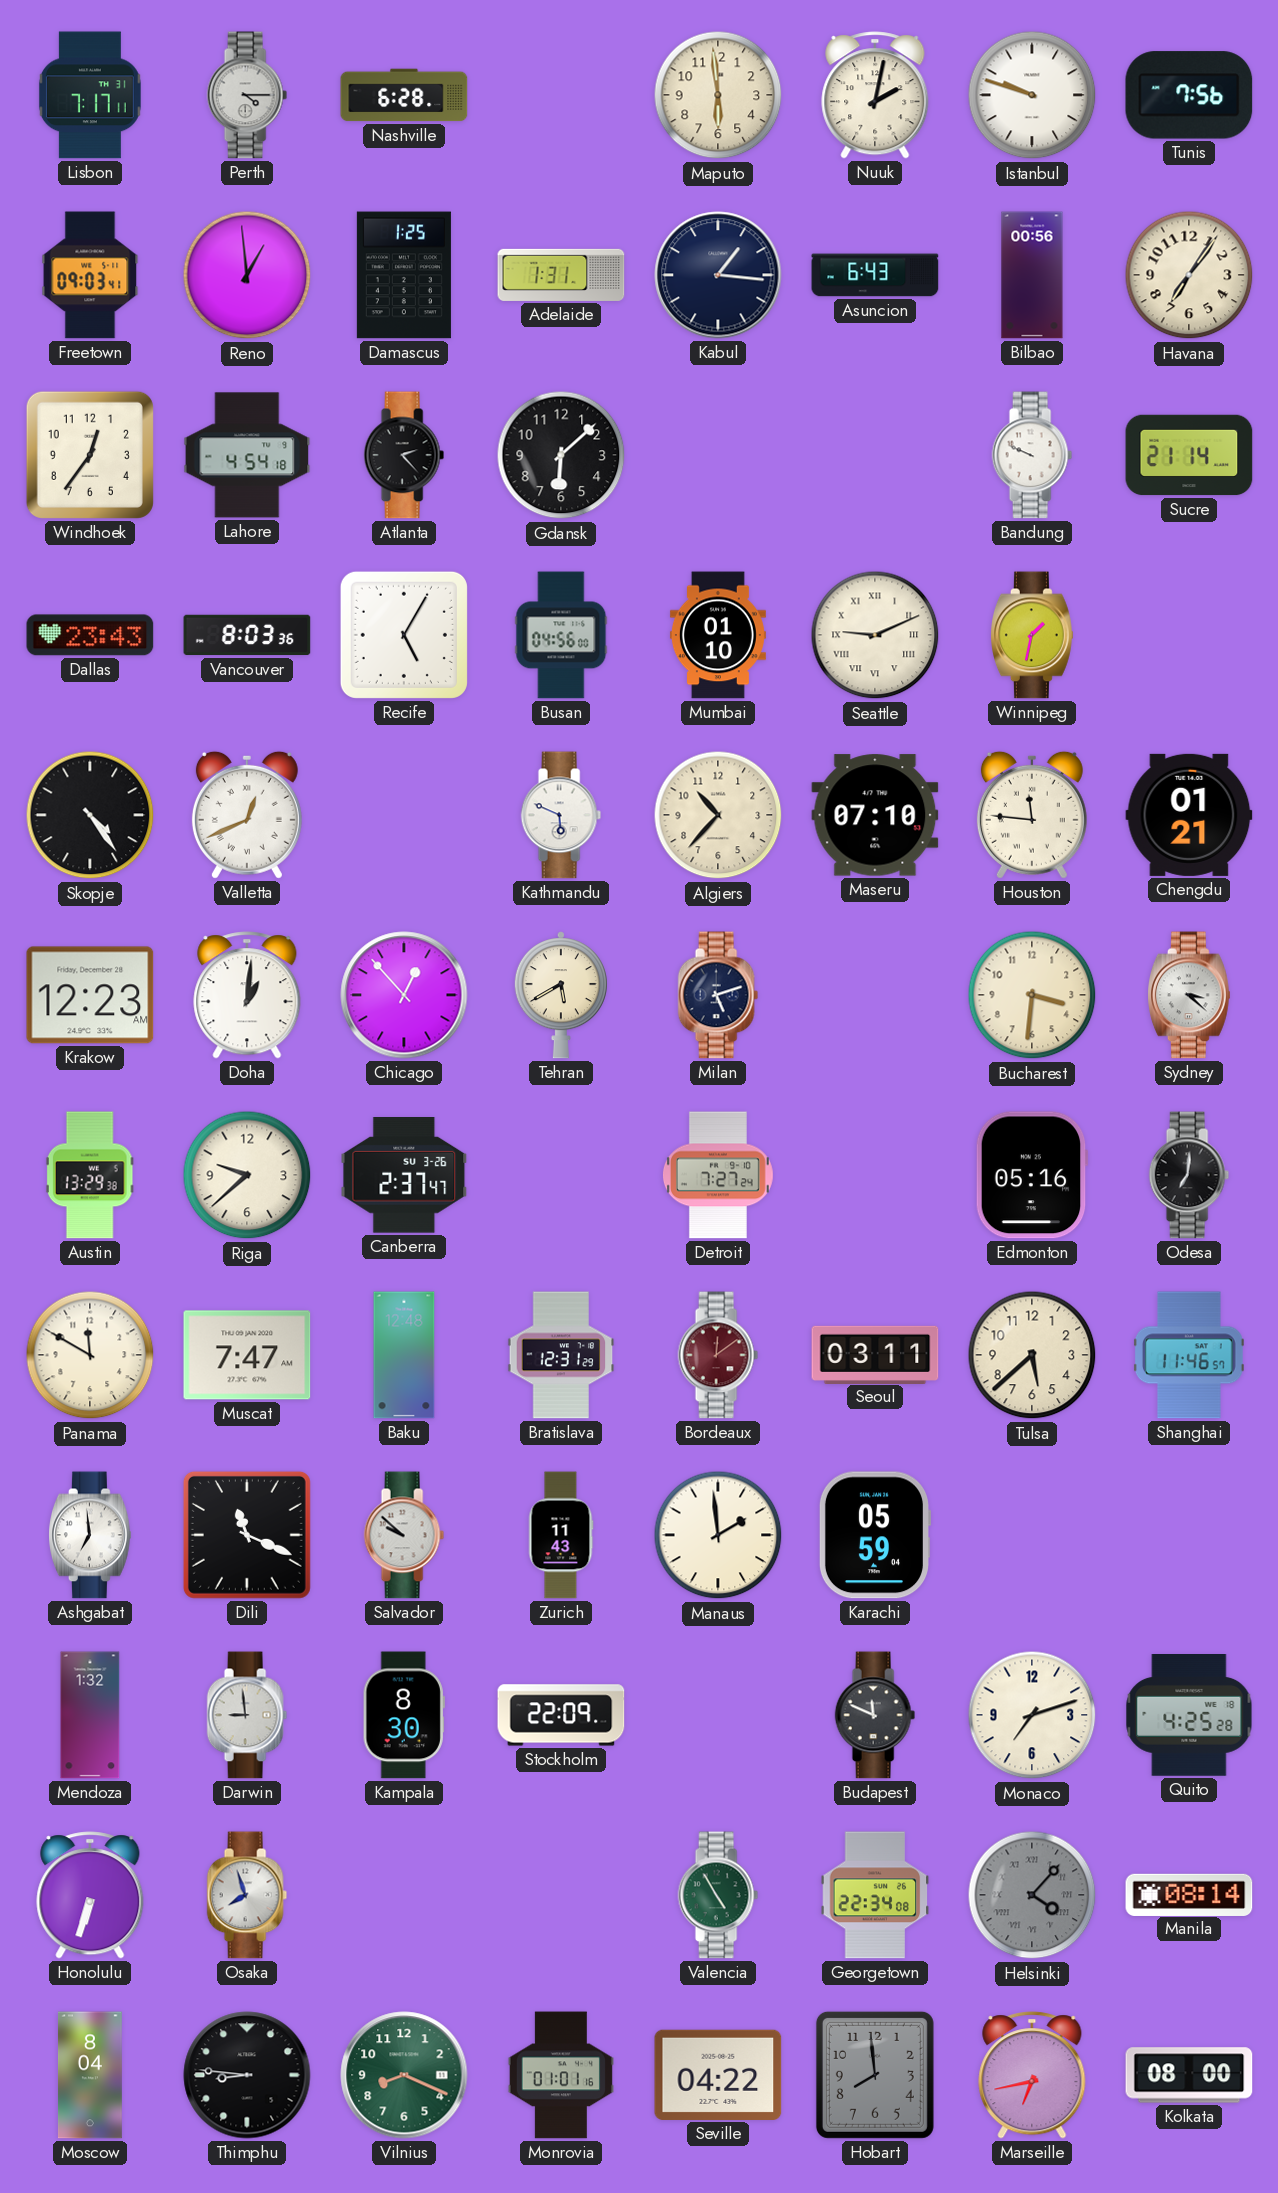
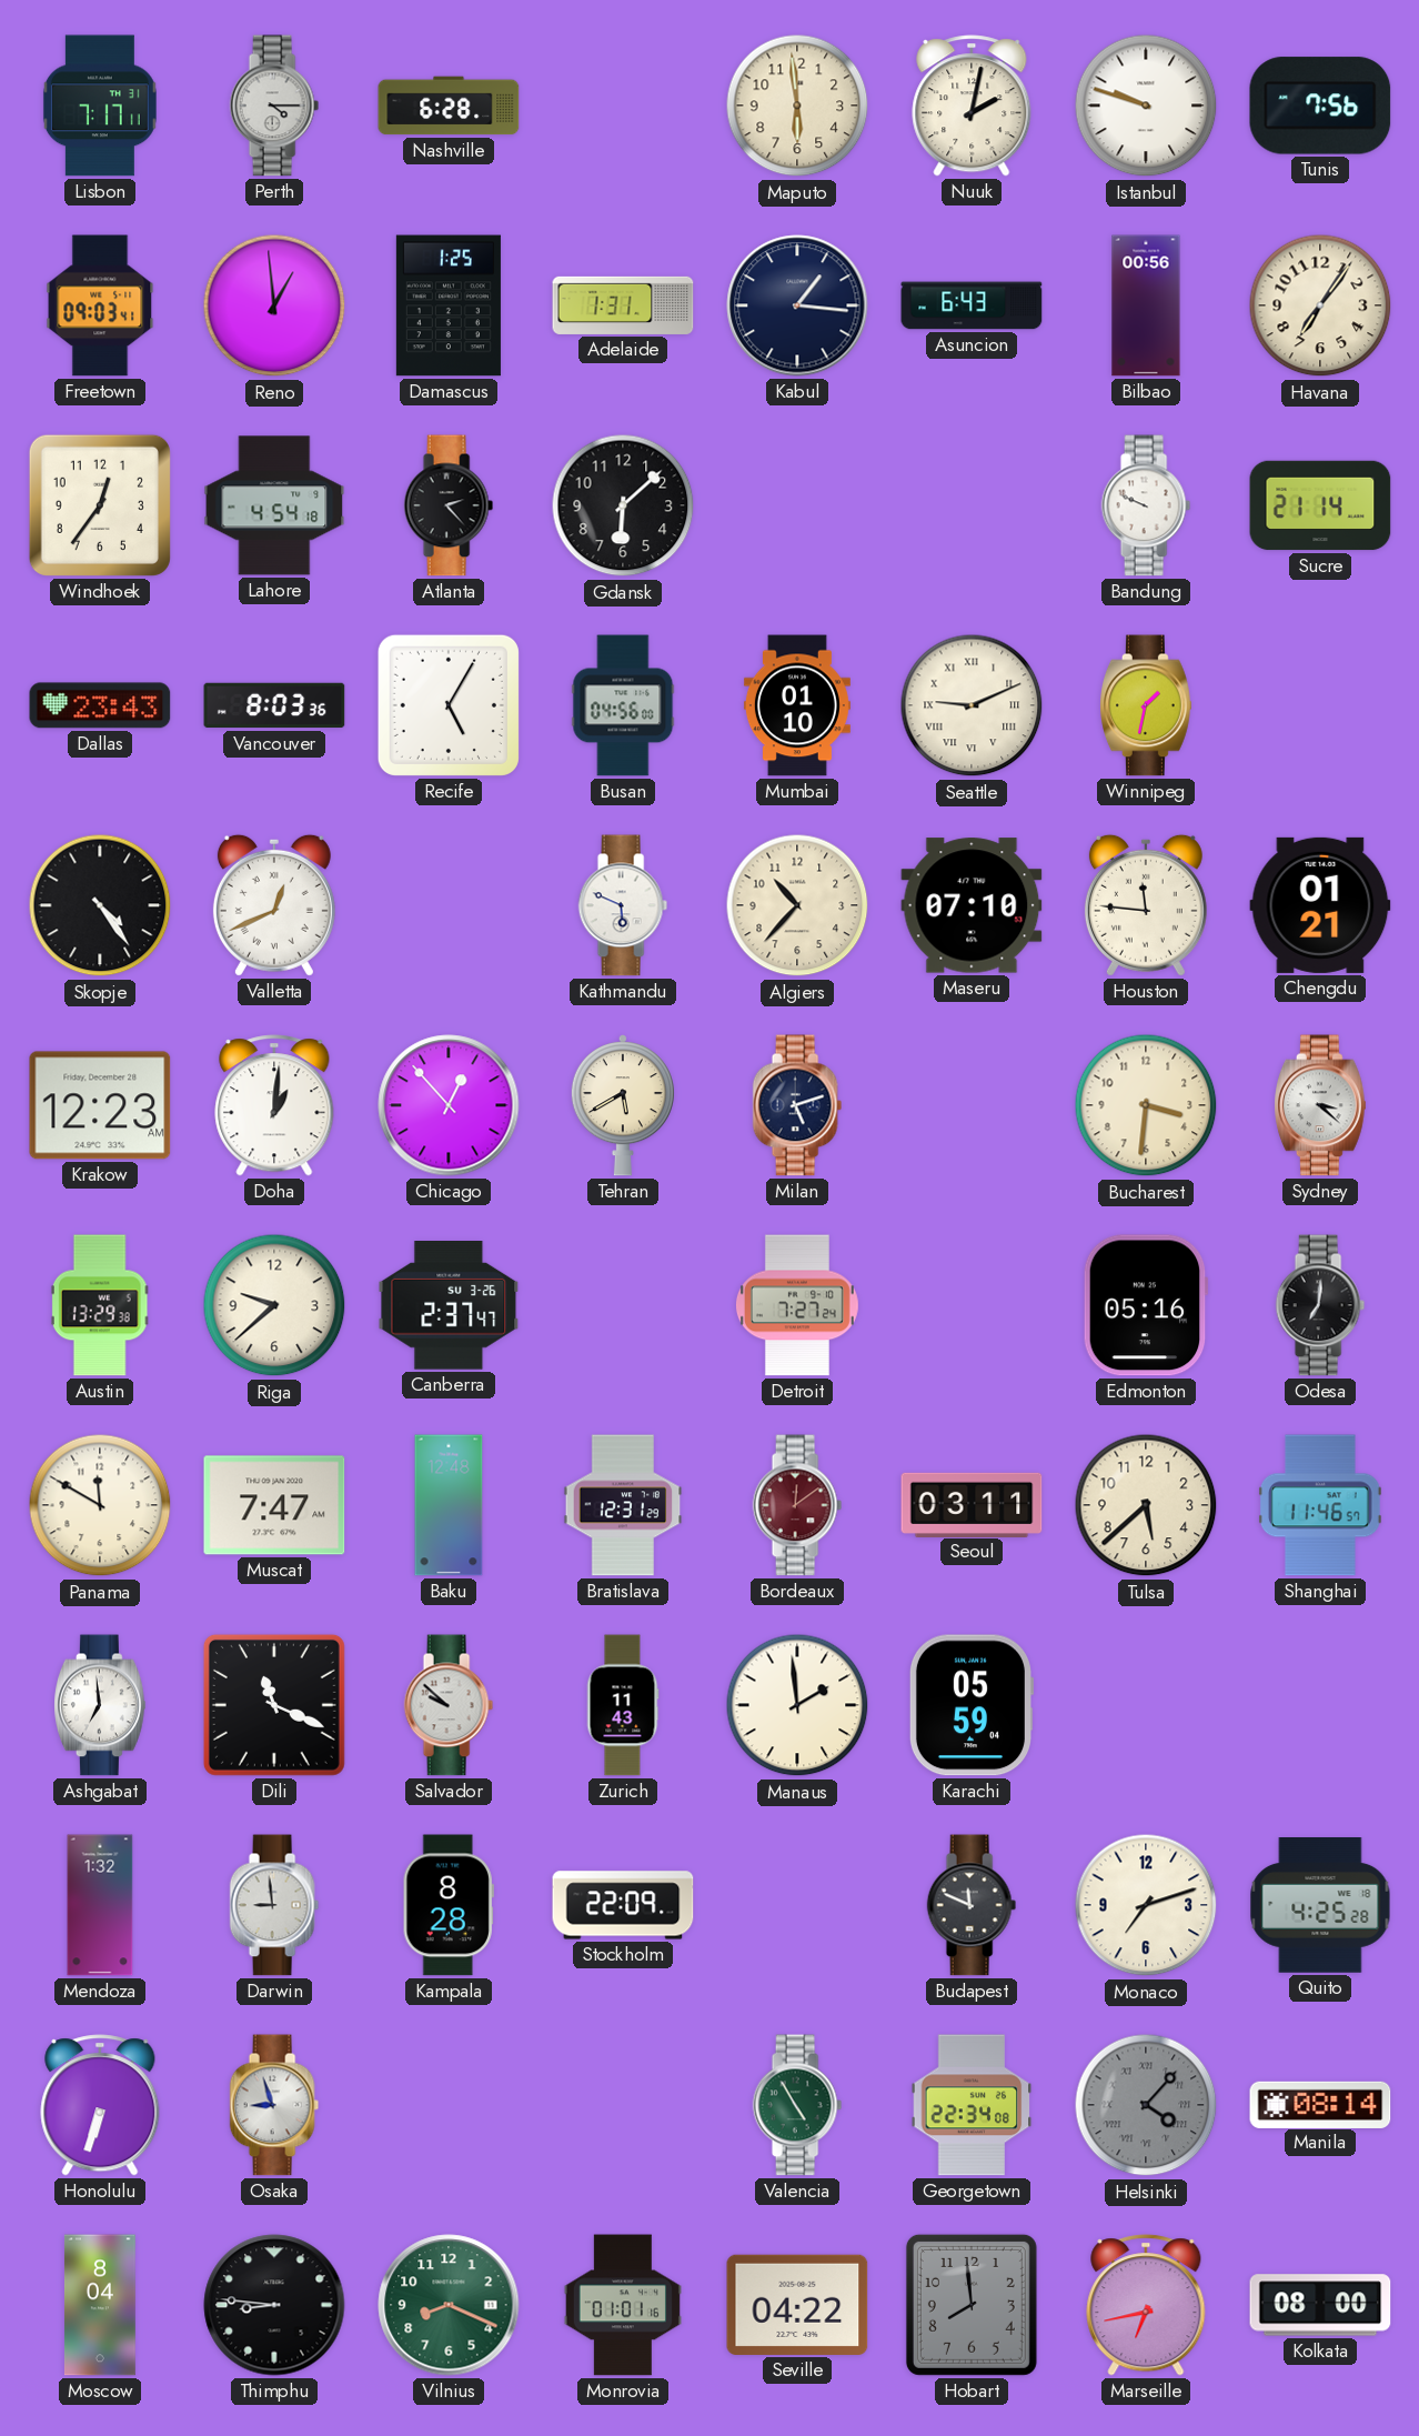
Kampala: 8:30 -> 8:28
Osaka: 7:57 -> 8:57
